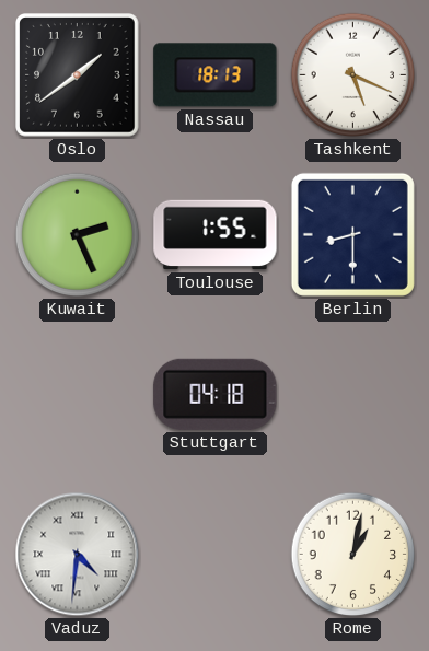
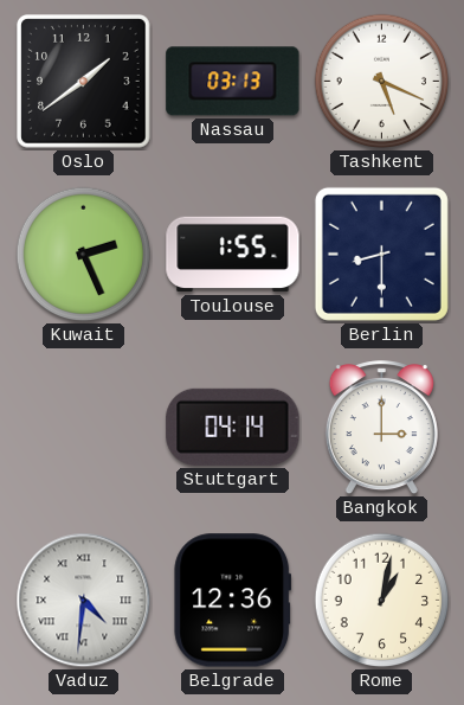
Nassau: 18:13 -> 03:13
Stuttgart: 04:18 -> 04:14
Bangkok: none -> 3:00
Belgrade: none -> 12:36
